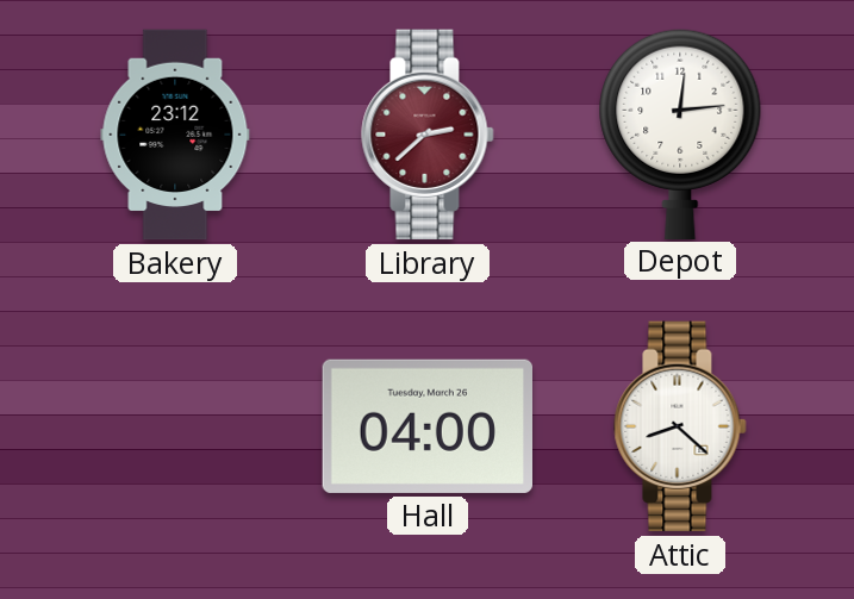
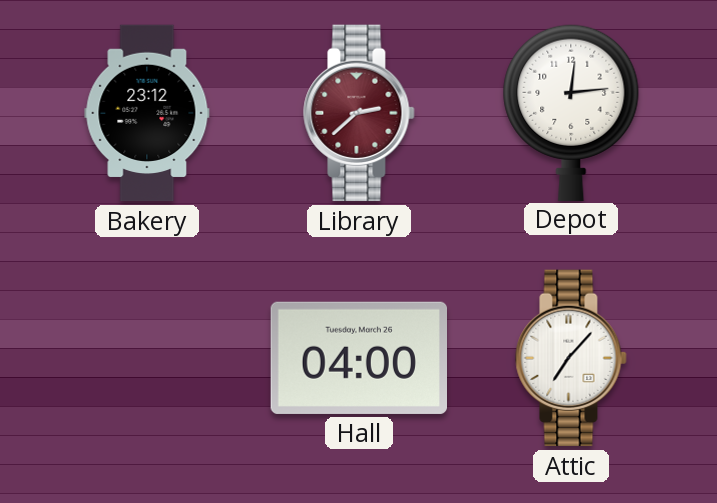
Attic: 8:22 -> 7:07
